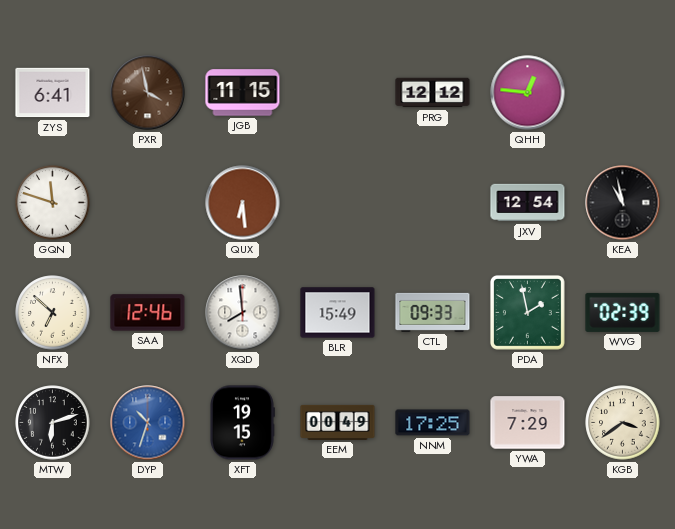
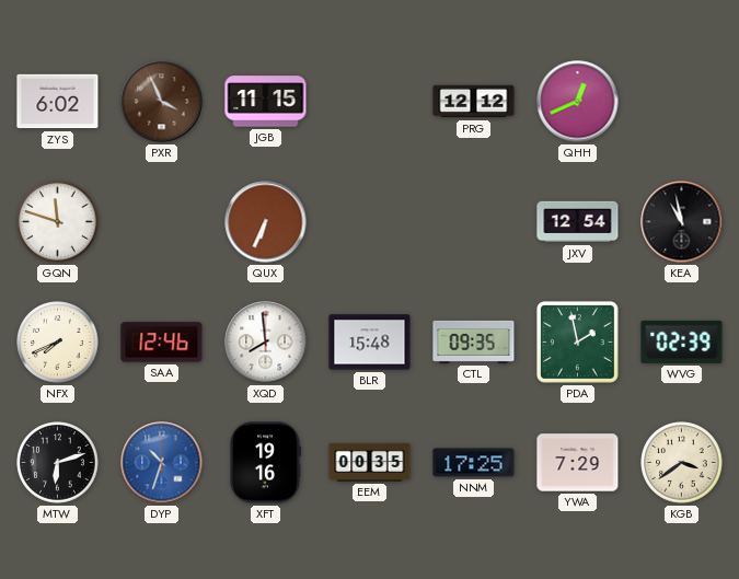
ZYS: 6:41 -> 6:02
PXR: 3:58 -> 3:56
QHH: 12:46 -> 12:41
QUX: 6:29 -> 6:34
NFX: 6:52 -> 7:41
BLR: 15:49 -> 15:48
CTL: 09:33 -> 09:35
XFT: 19:15 -> 19:16
EEM: 00:49 -> 00:35
